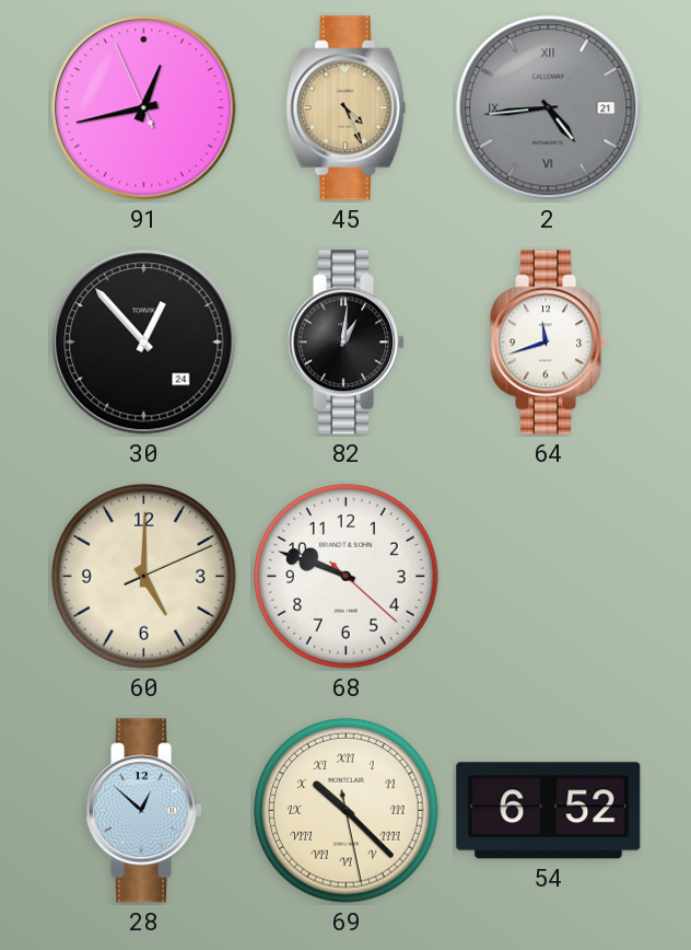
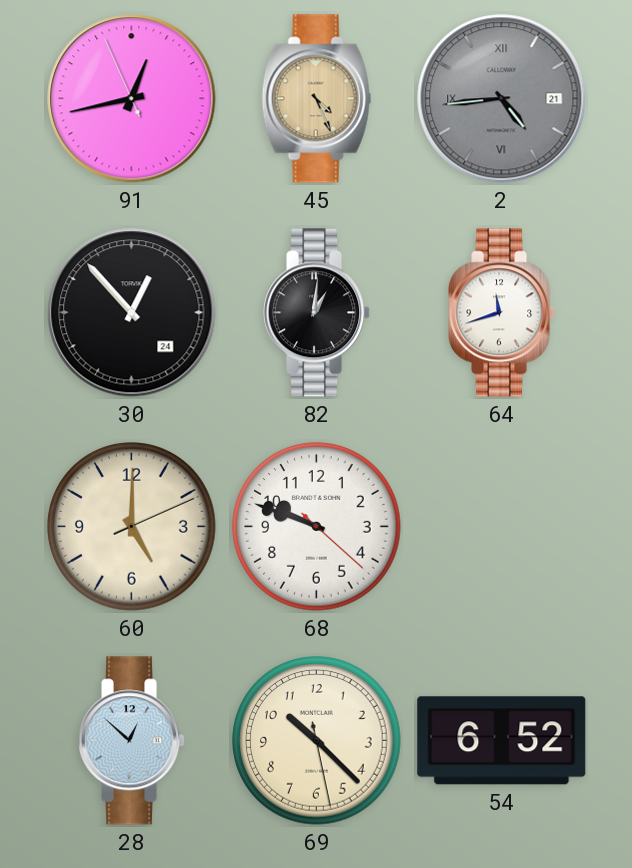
69 numerals: Roman -> Arabic
